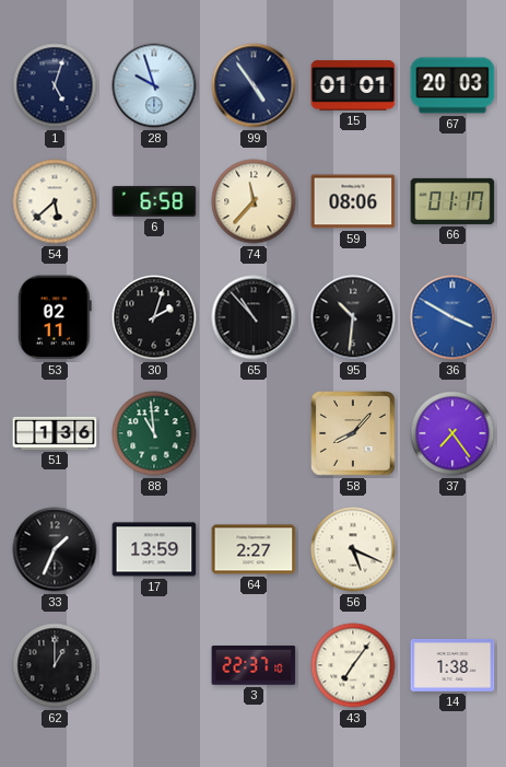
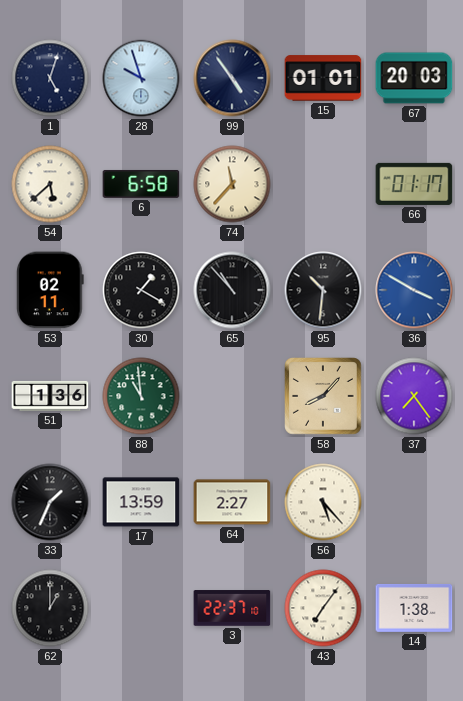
59: 08:06 -> none
30: 2:03 -> 1:20
56: 5:19 -> 5:23
